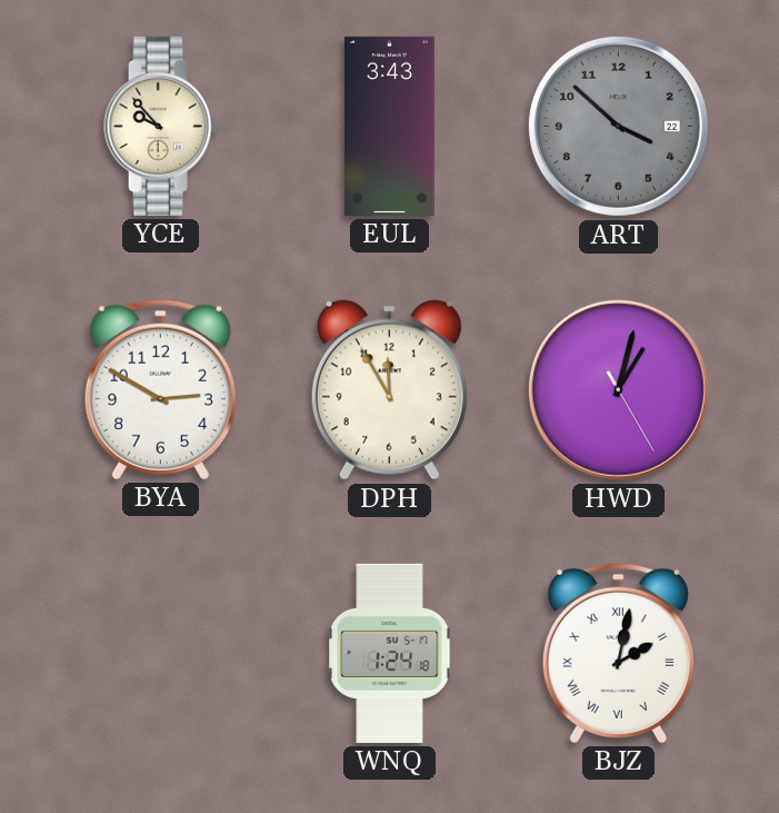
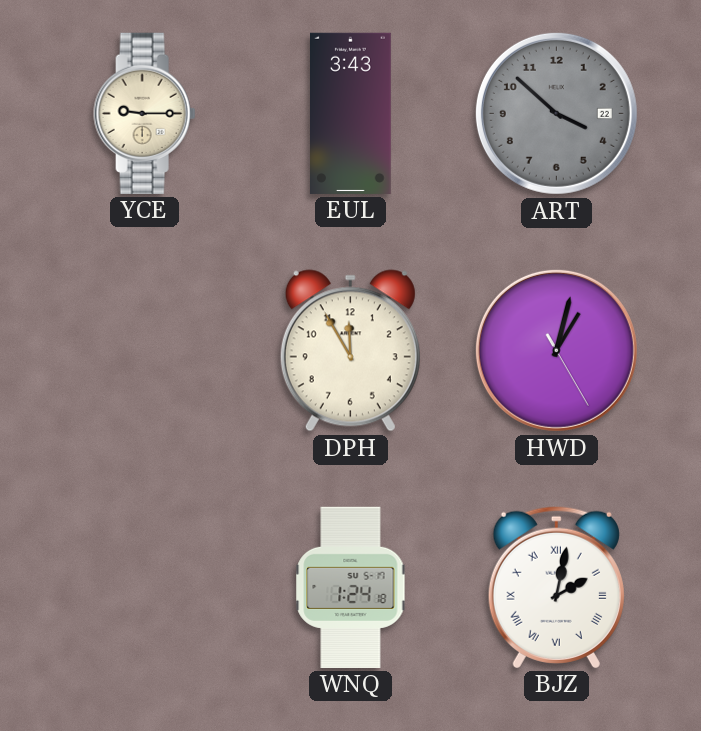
YCE: 9:53 -> 9:15
BYA: 2:50 -> none
